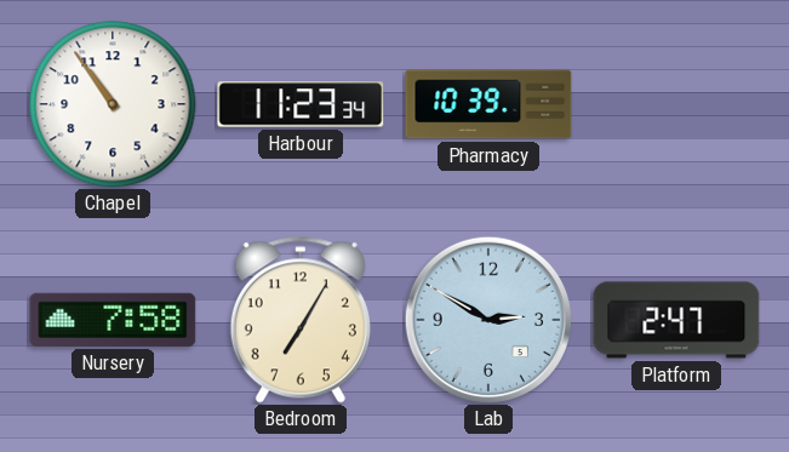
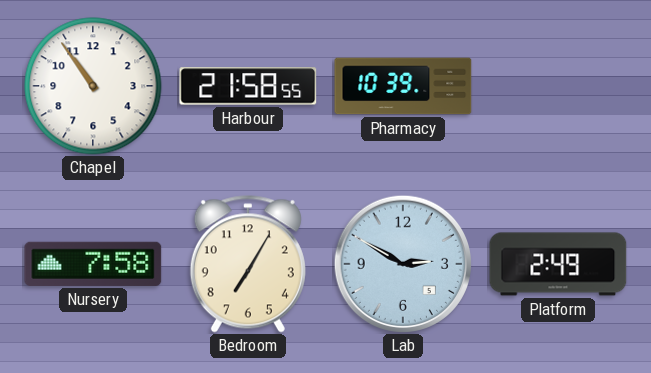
Harbour: 11:23 -> 21:58
Platform: 2:47 -> 2:49
